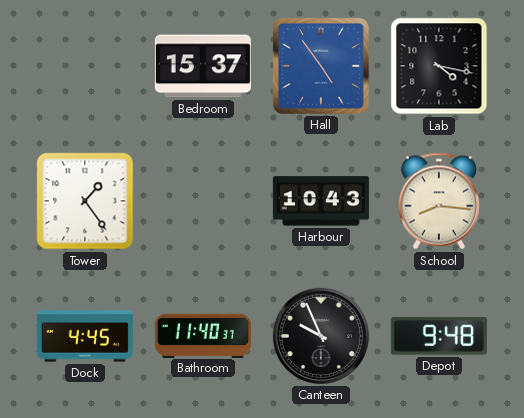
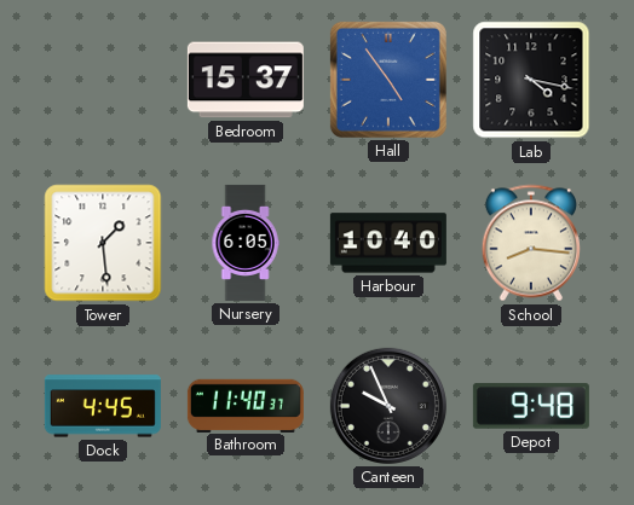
Tower: 1:24 -> 1:29
Nursery: none -> 6:05
Harbour: 10:43 -> 10:40
